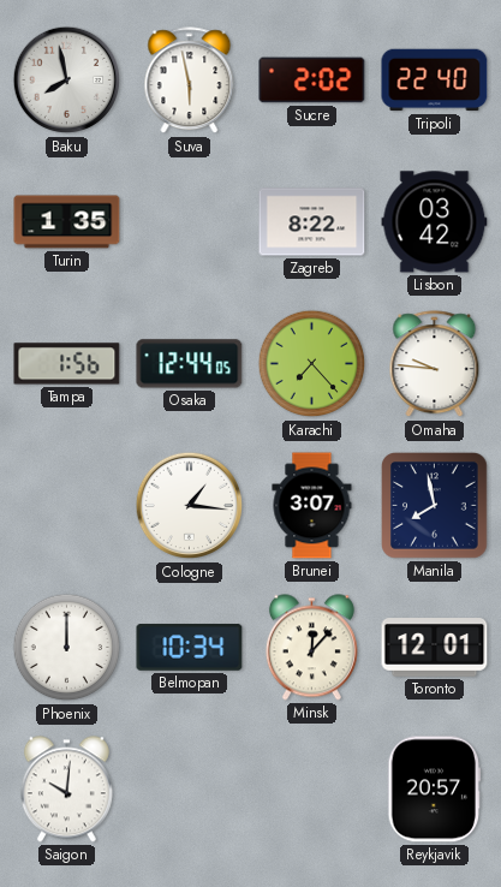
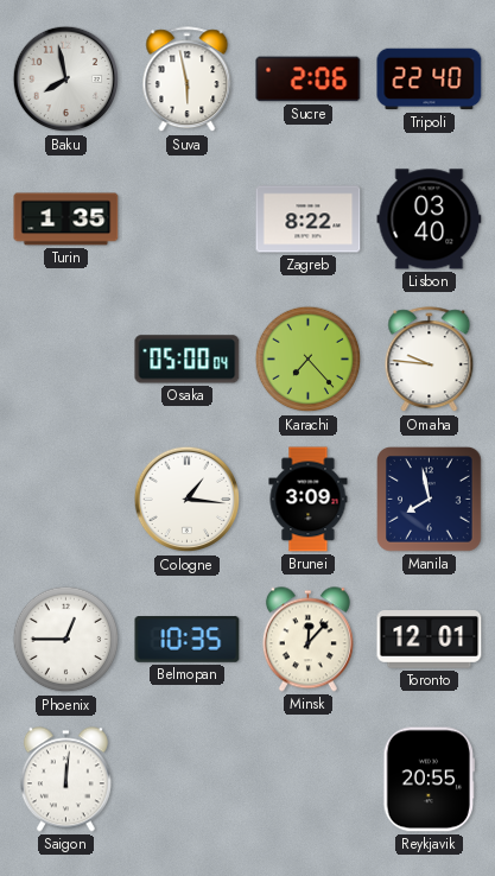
Sucre: 2:02 -> 2:06
Lisbon: 03:42 -> 03:40
Tampa: 1:56 -> none
Osaka: 12:44 -> 05:00
Brunei: 3:07 -> 3:09
Phoenix: 12:00 -> 12:45
Belmopan: 10:34 -> 10:35
Saigon: 10:01 -> 12:01
Reykjavik: 20:57 -> 20:55
